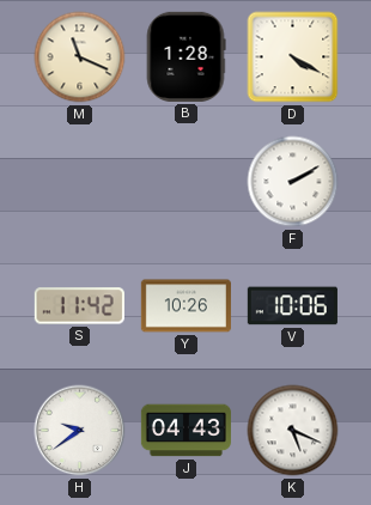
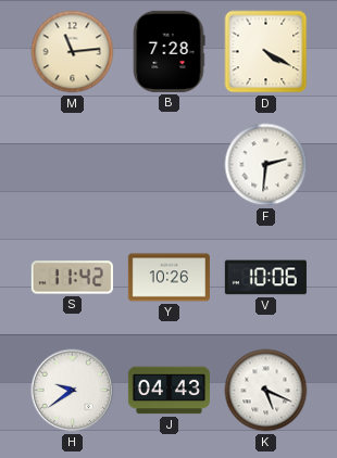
M: 11:19 -> 11:14
B: 1:28 -> 7:28
F: 2:10 -> 2:31
